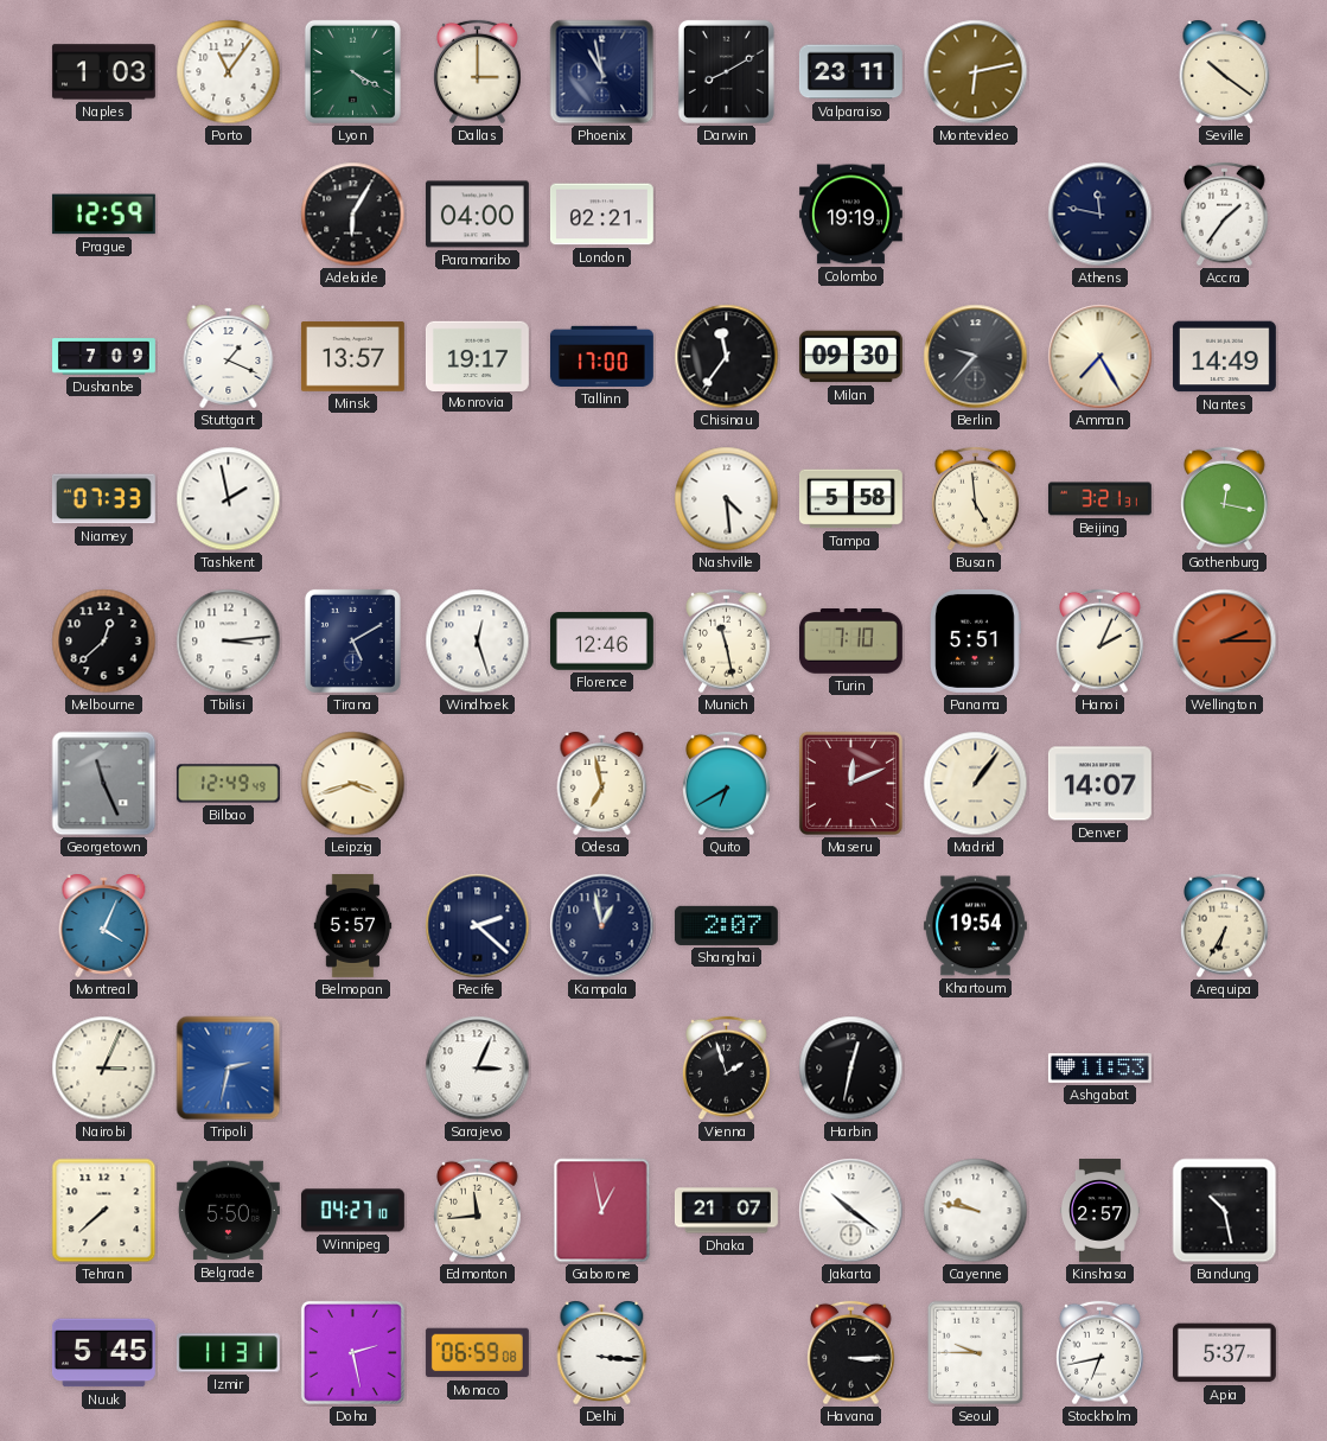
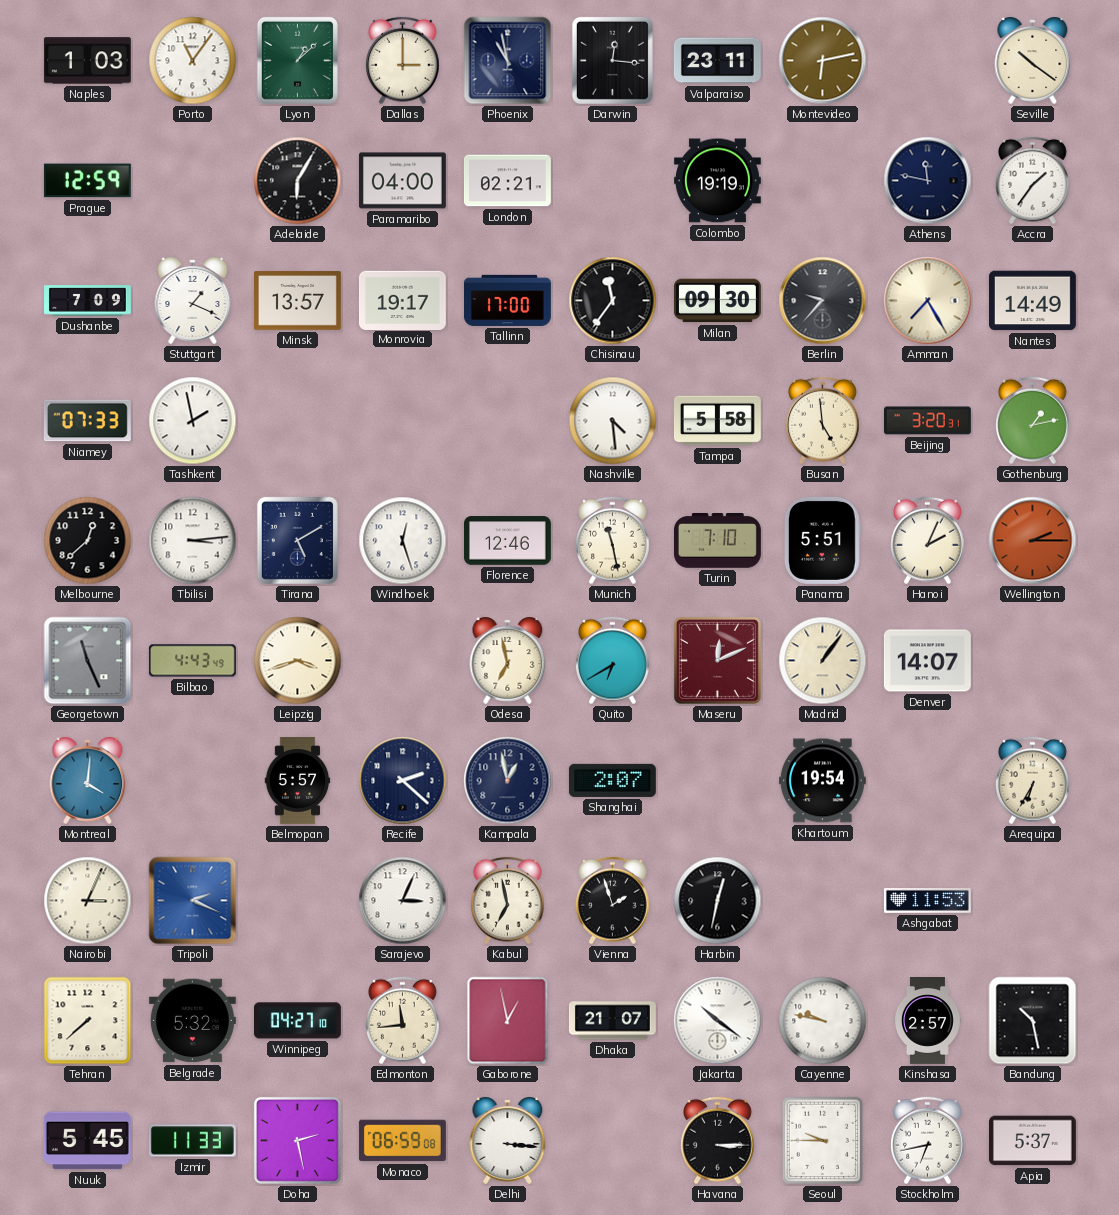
Lyon: 4:20 -> 1:08
Darwin: 8:10 -> 12:16
Beijing: 3:21 -> 3:20
Gothenburg: 12:17 -> 1:13
Bilbao: 12:49 -> 4:43
Montreal: 4:04 -> 4:01
Tripoli: 2:32 -> 2:19
Kabul: none -> 6:58
Belgrade: 5:50 -> 5:32
Izmir: 11:31 -> 11:33
